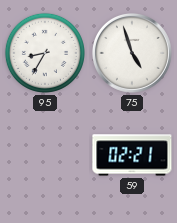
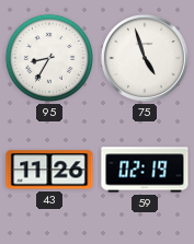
43: none -> 11:26
59: 02:21 -> 02:19
